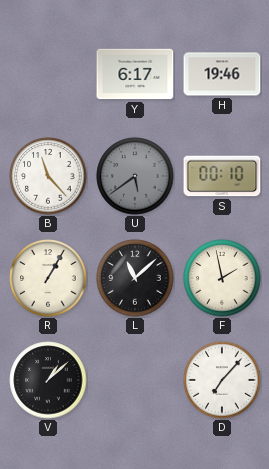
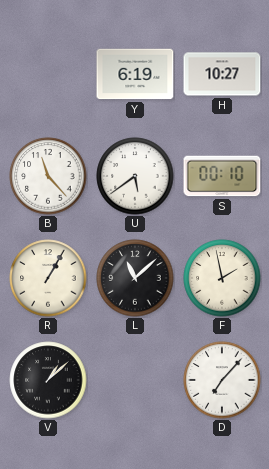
Y: 6:17 -> 6:19
H: 19:46 -> 10:27
U dial: grey -> white
